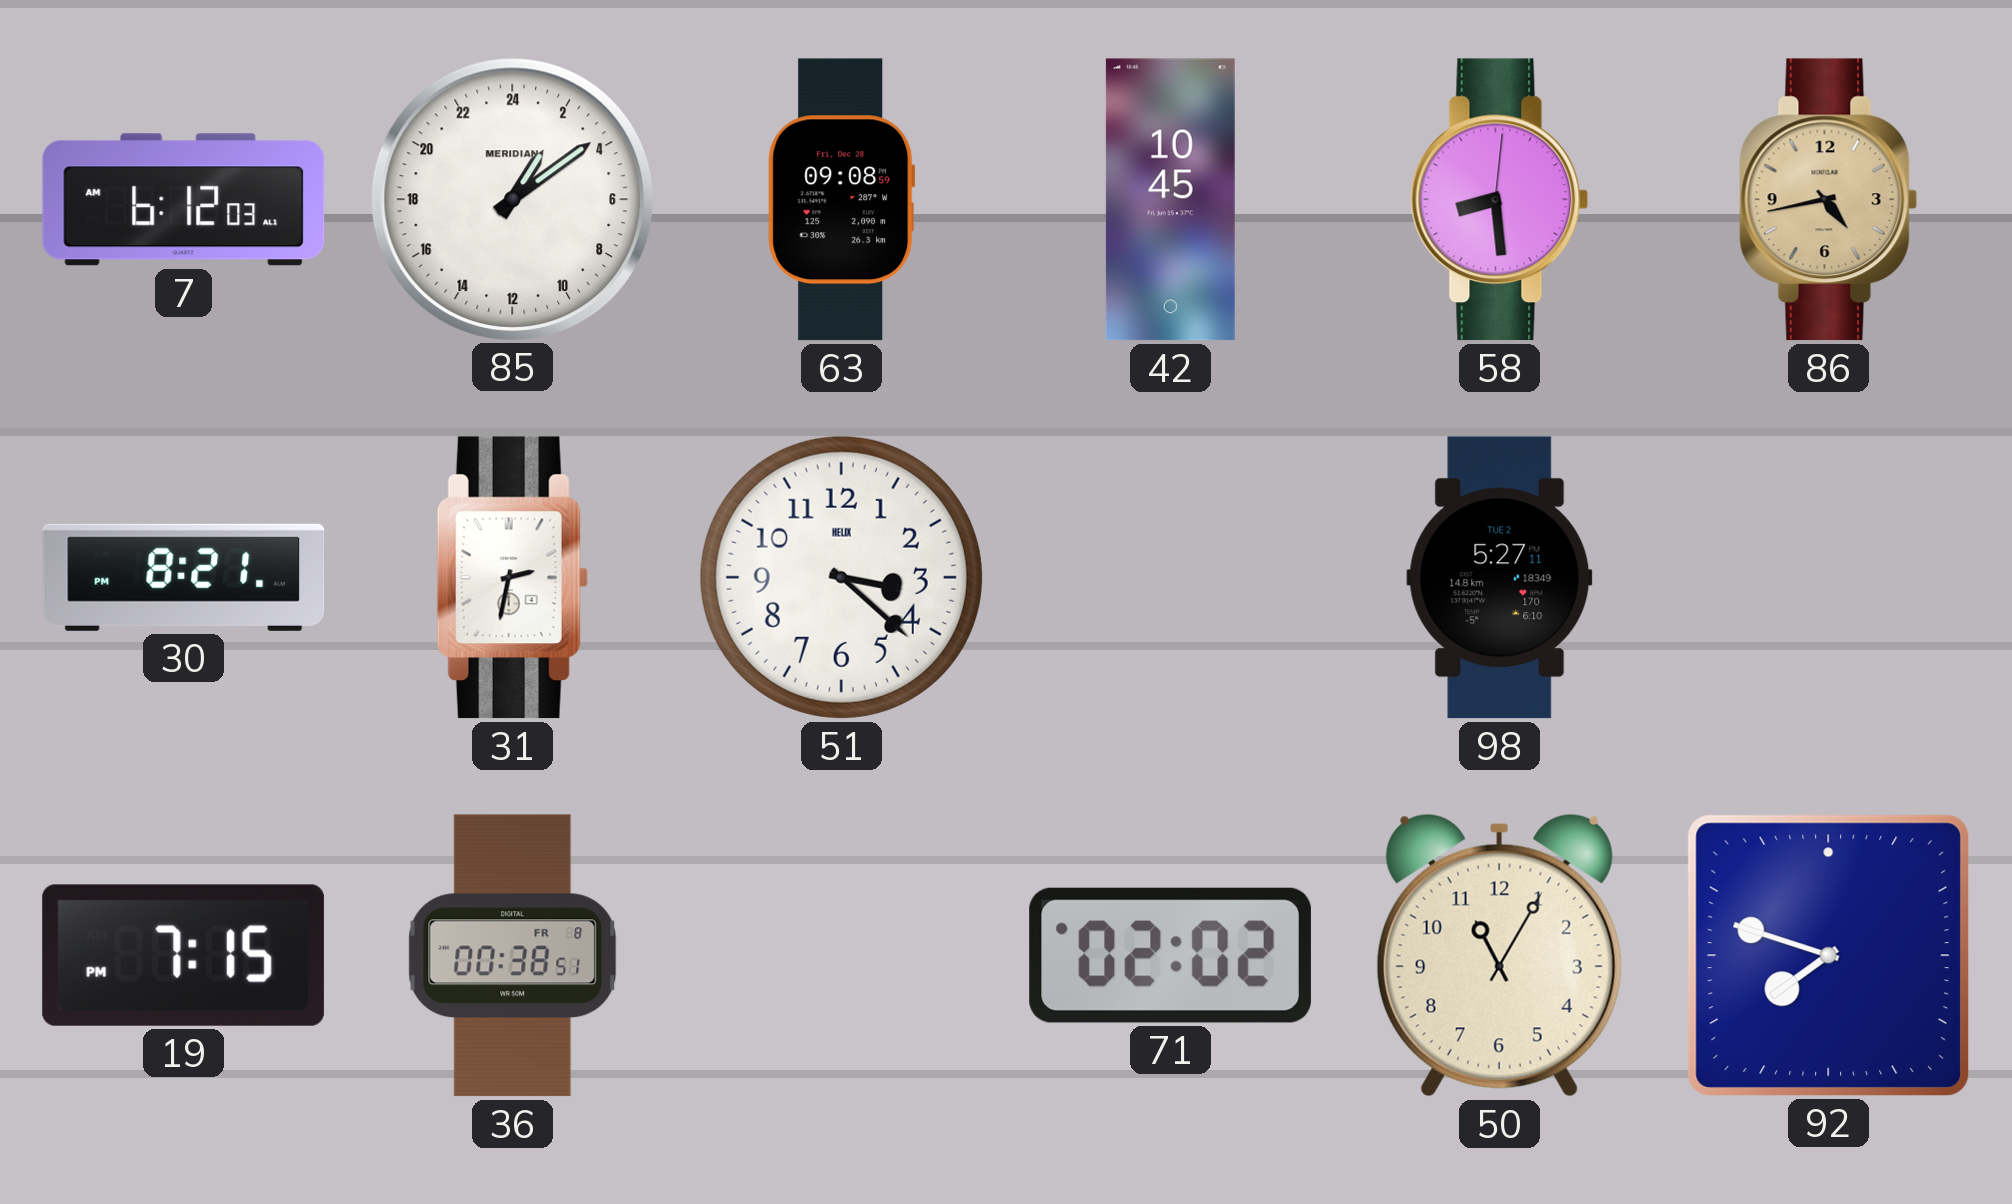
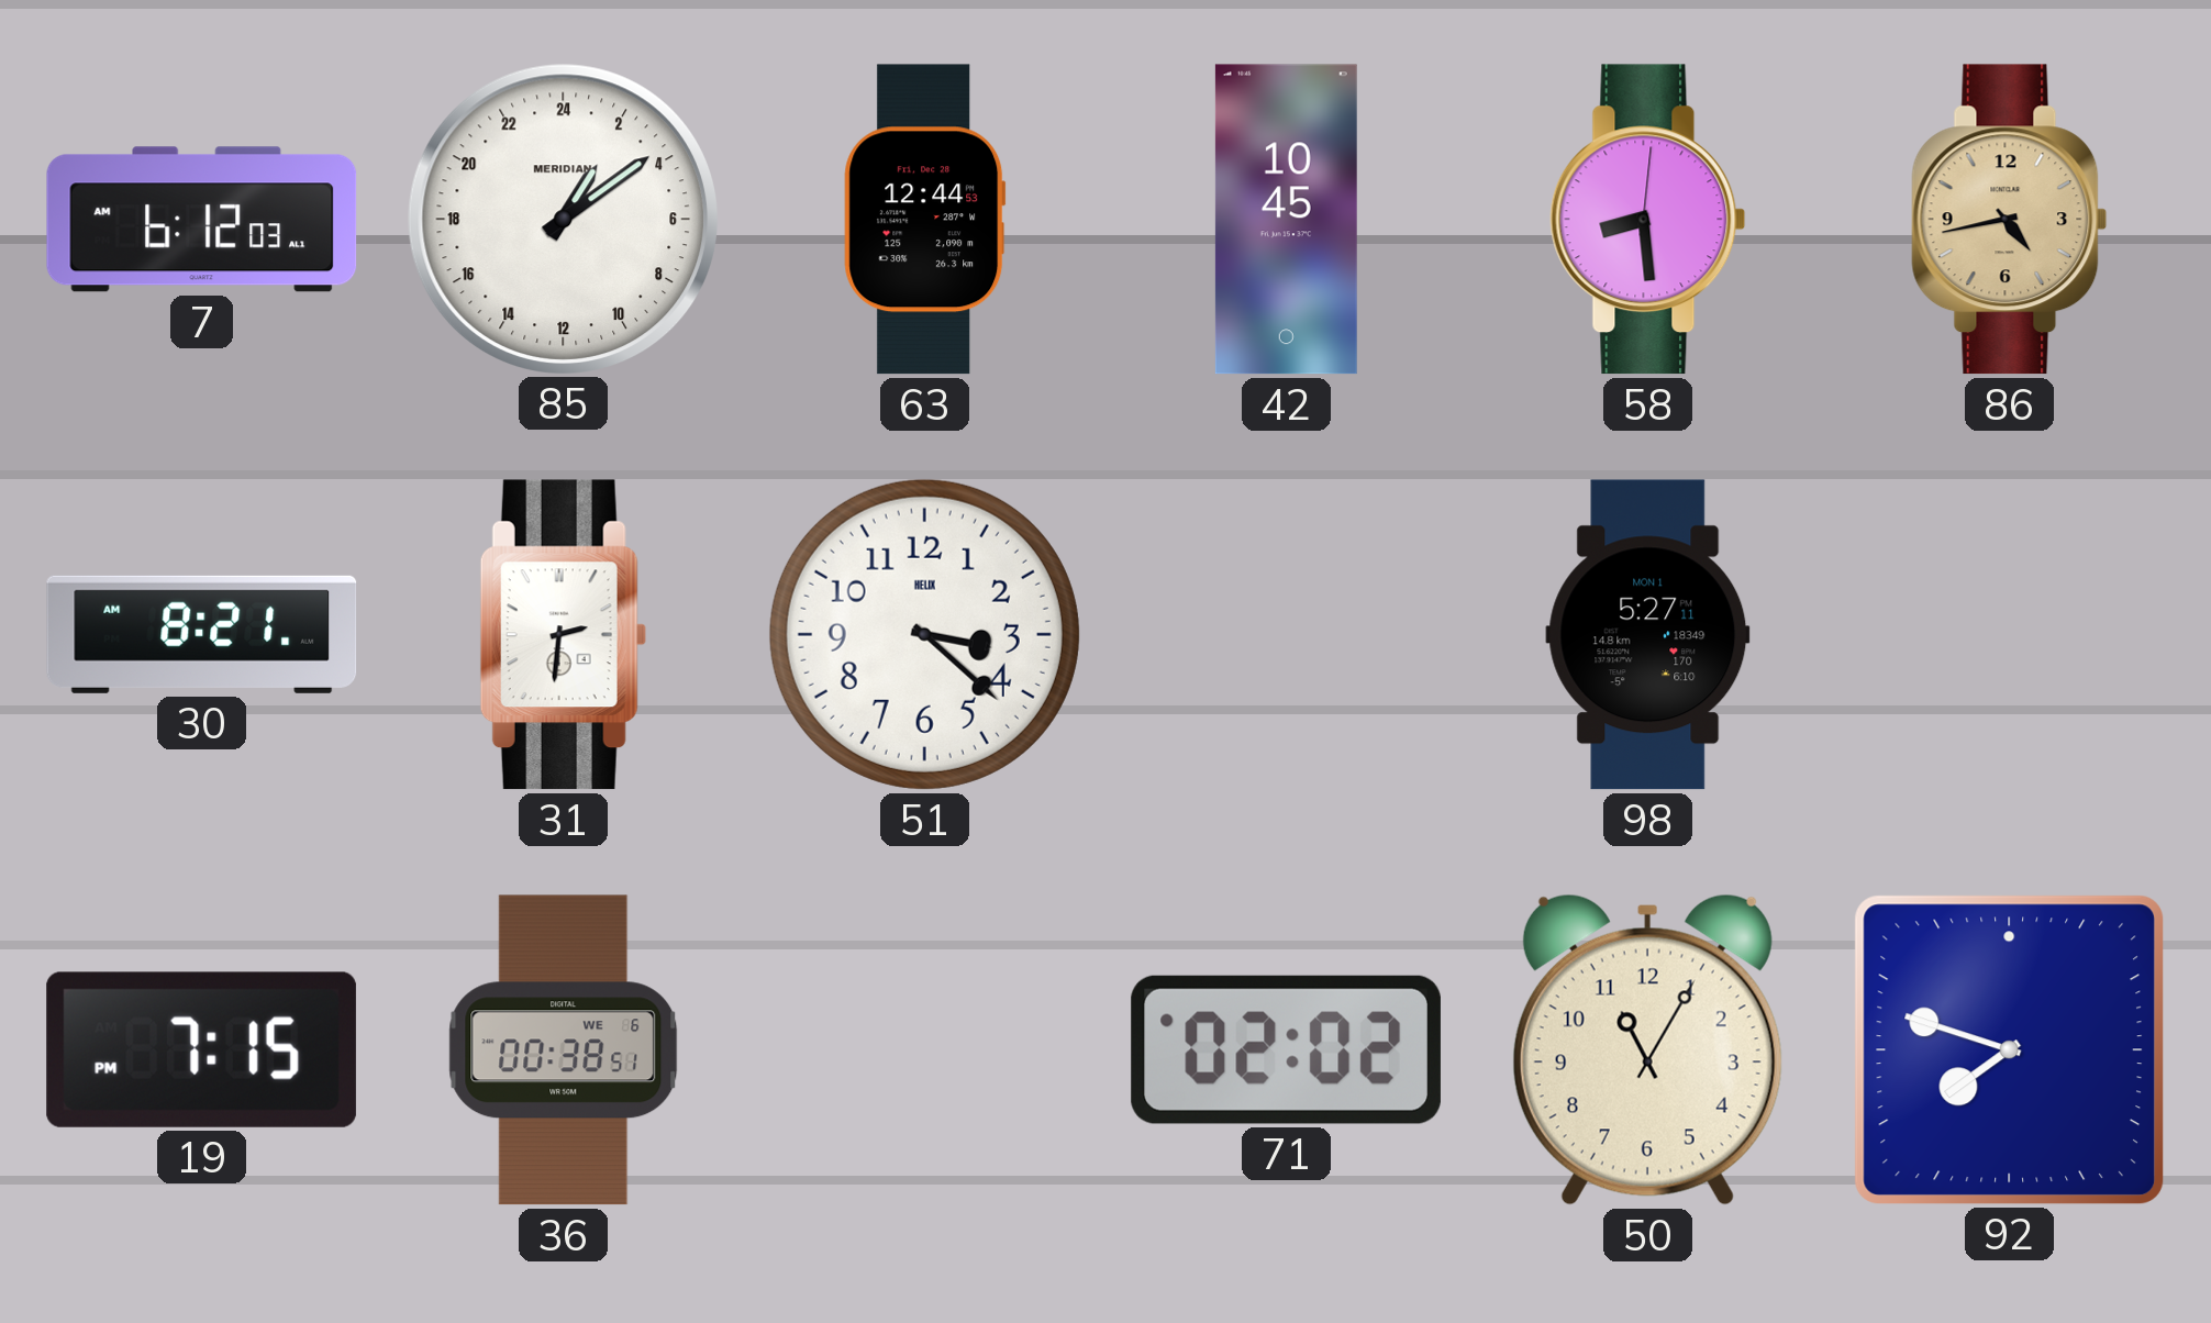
63: 09:08 -> 12:44
30: 8:21 PM -> 8:21 AM
31: 2:32 -> 2:31
98 date: TUE 2 -> MON 1
36 date: FR 8 -> WE 6
